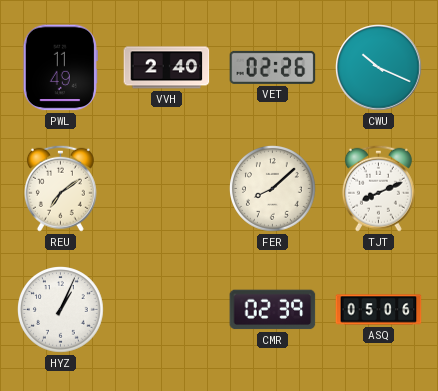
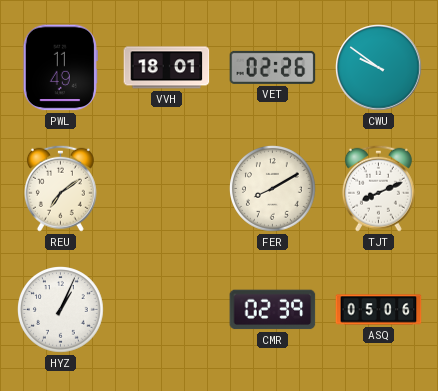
VVH: 2:40 -> 18:01
CWU: 10:19 -> 9:51
FER: 8:08 -> 8:10
